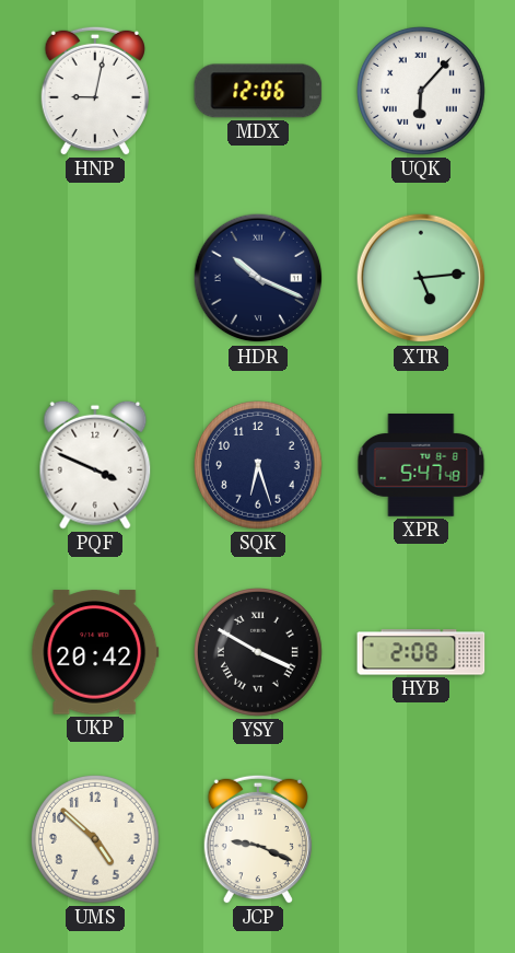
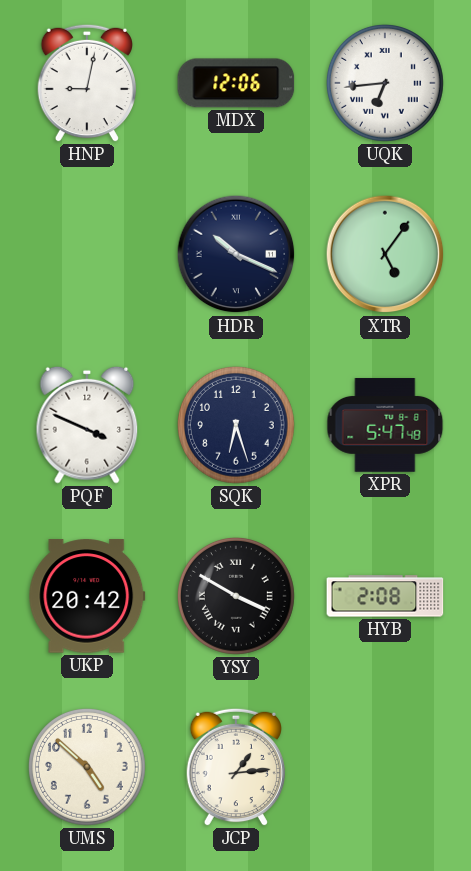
UQK: 6:07 -> 6:44
XTR: 5:14 -> 5:06
JCP: 9:19 -> 1:14
